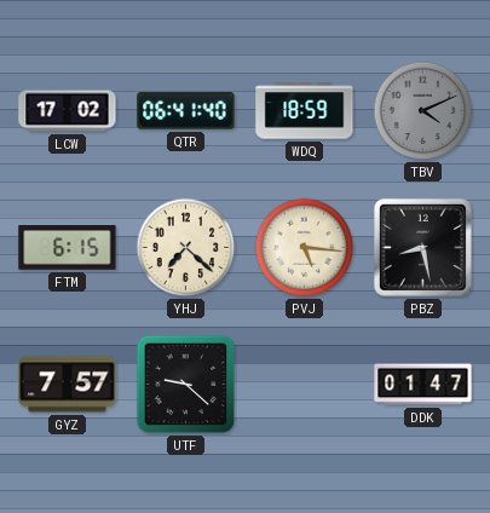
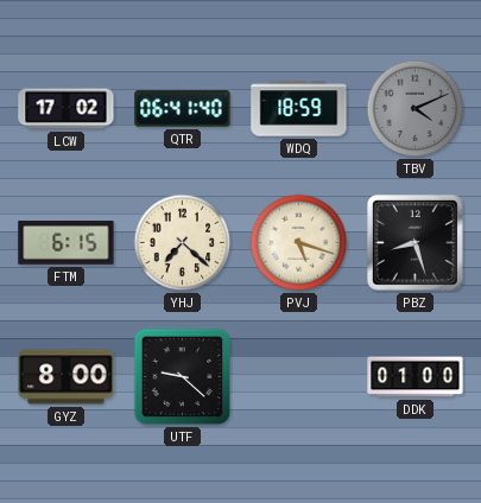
PVJ: 5:16 -> 5:18
PBZ: 8:28 -> 8:27
GYZ: 7:57 -> 8:00
DDK: 01:47 -> 01:00
